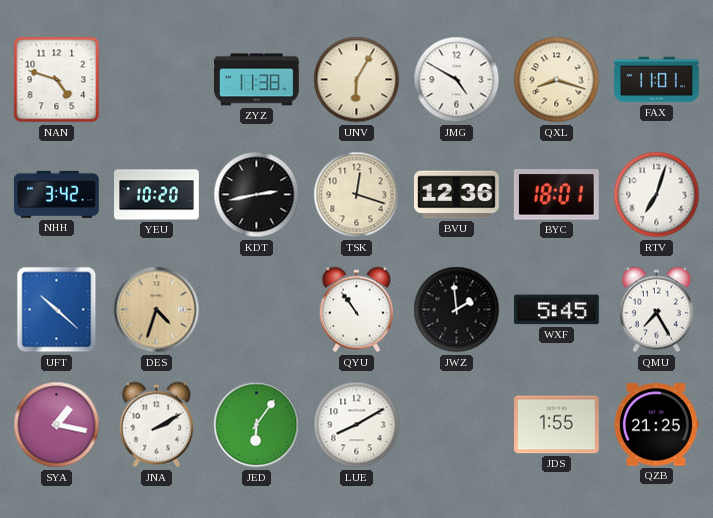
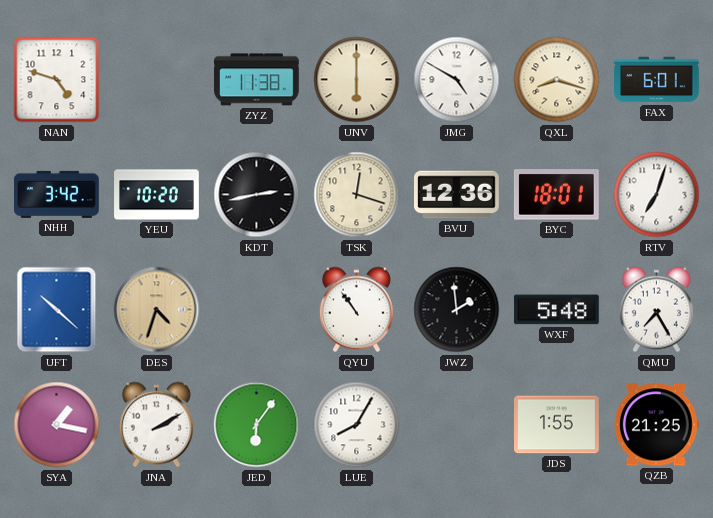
UNV: 6:05 -> 6:00
FAX: 11:01 -> 6:01
WXF: 5:45 -> 5:48
LUE: 8:10 -> 8:05
